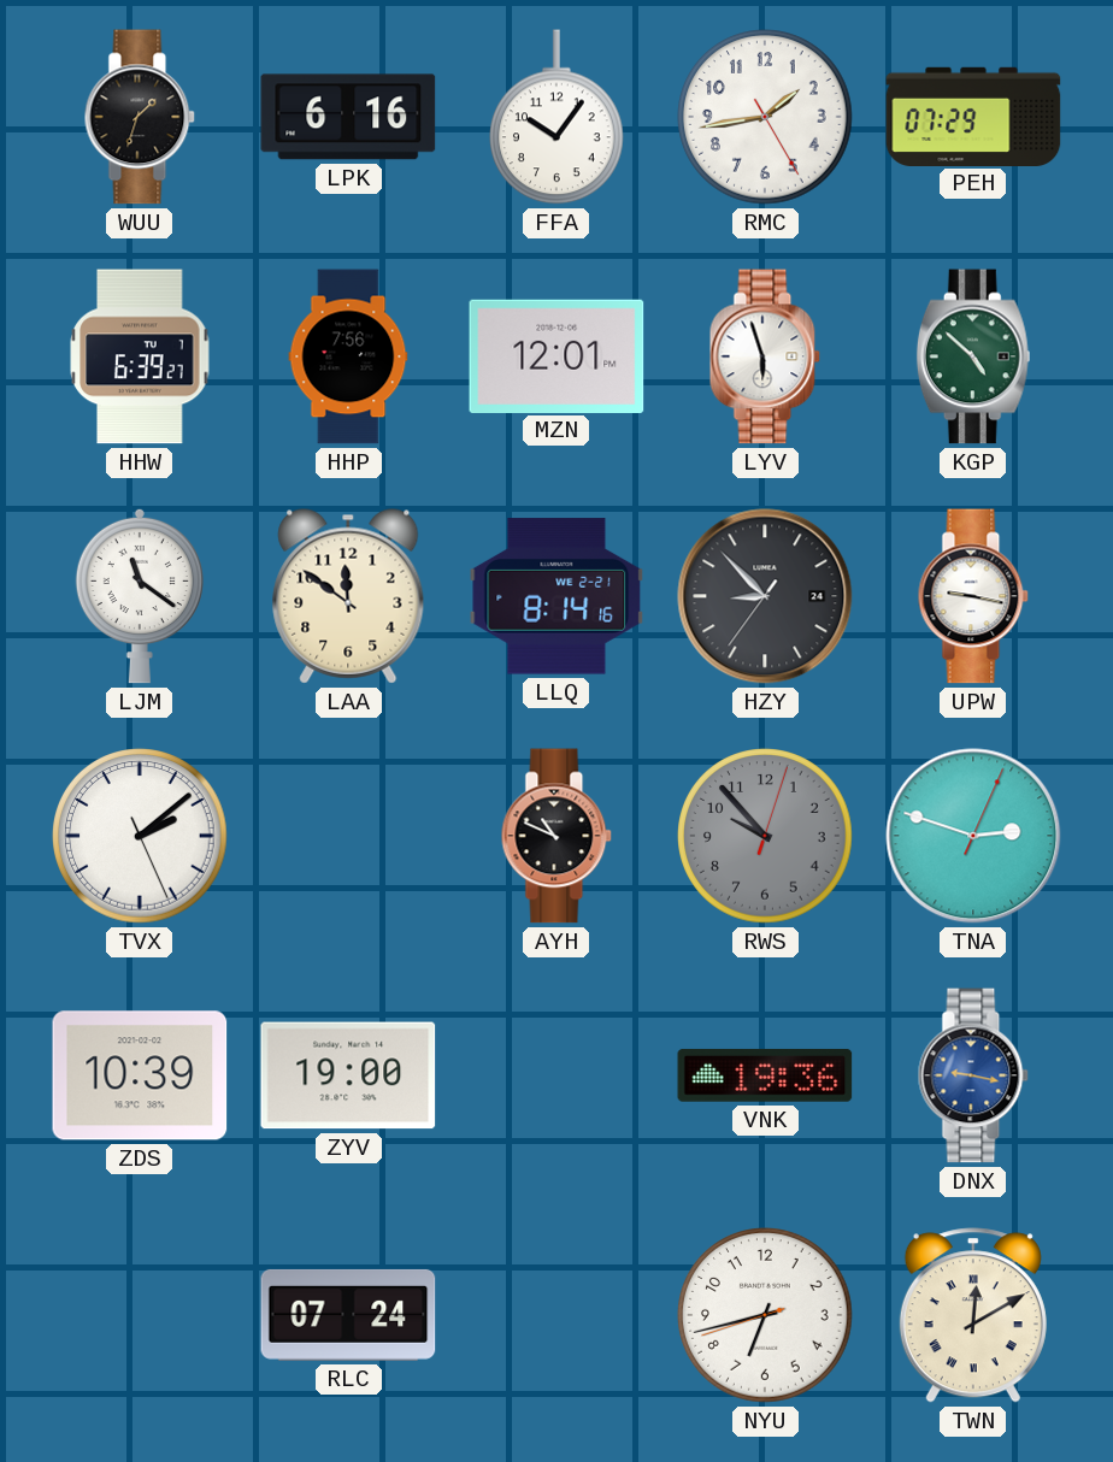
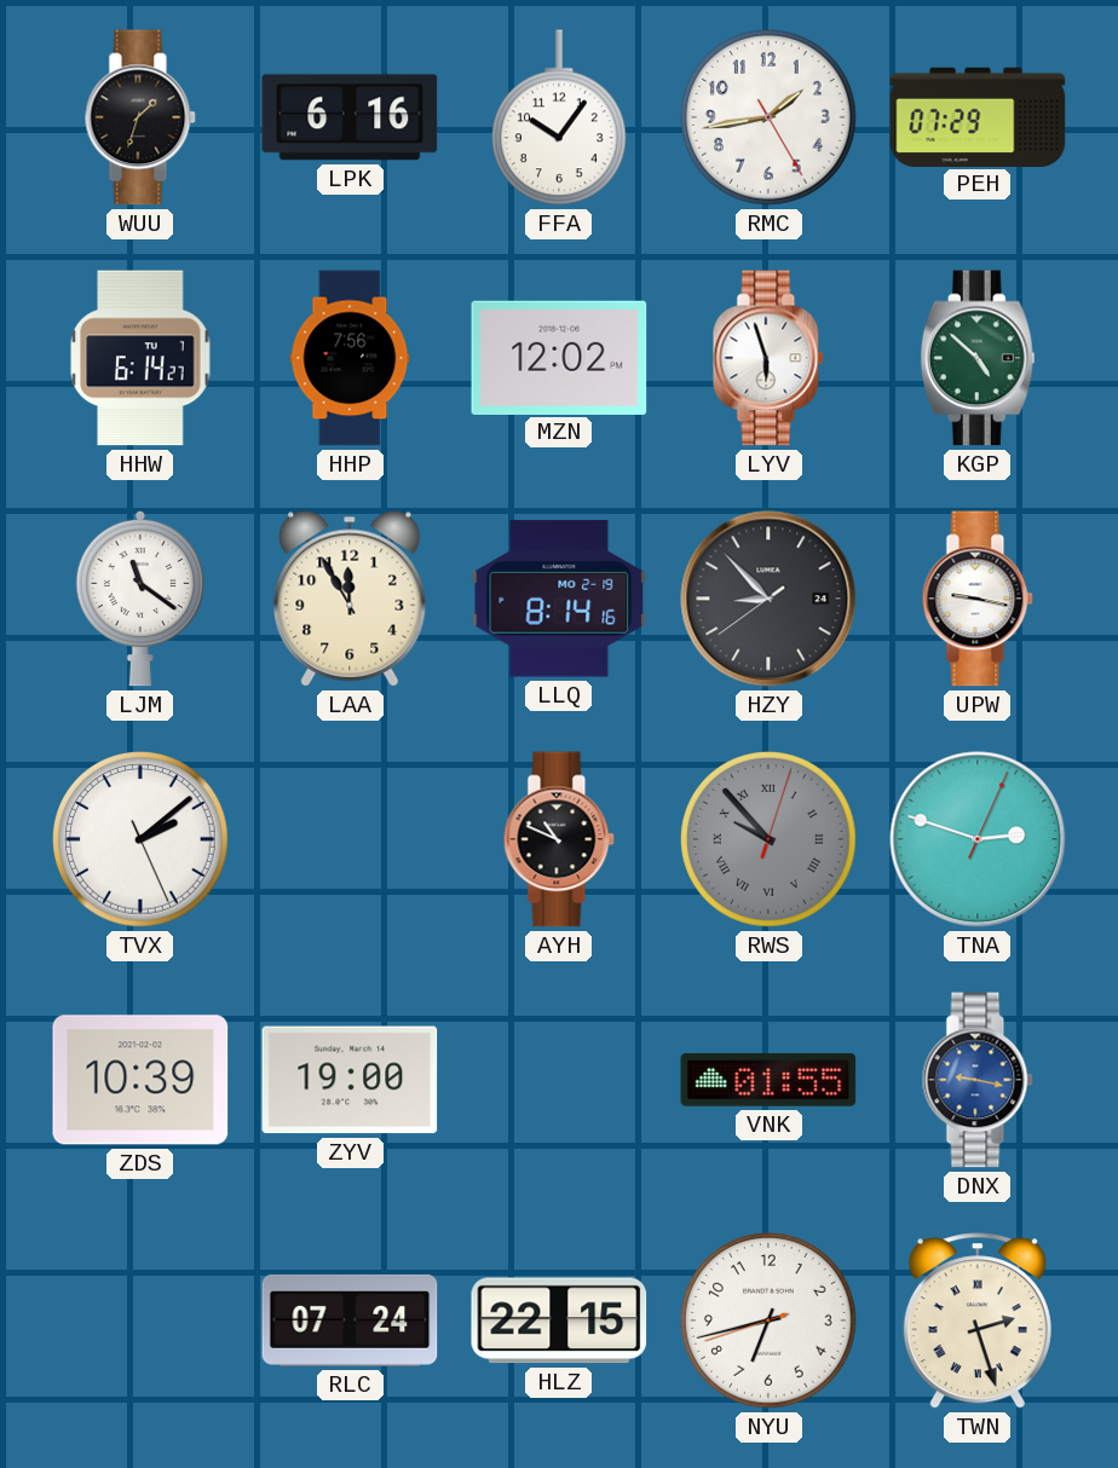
HHW: 6:39 -> 6:14
MZN: 12:01 -> 12:02
LAA: 11:51 -> 11:55
LLQ date: WE 2-21 -> MO 2-19
HZY: 8:52:36 -> 8:52:39
RWS numerals: Arabic -> Roman
VNK: 19:36 -> 01:55
HLZ: none -> 22:15
TWN: 12:10 -> 2:27
